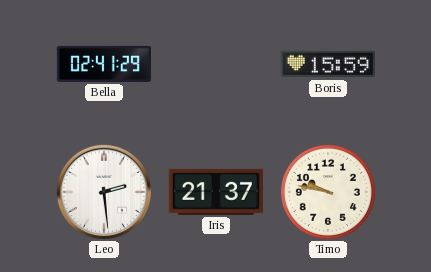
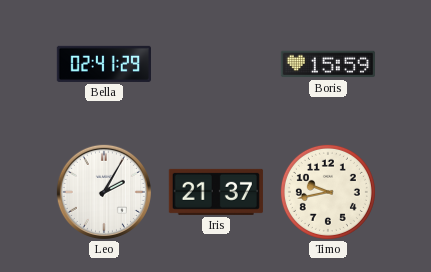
Leo: 2:29 -> 2:05
Timo: 9:47 -> 9:43
